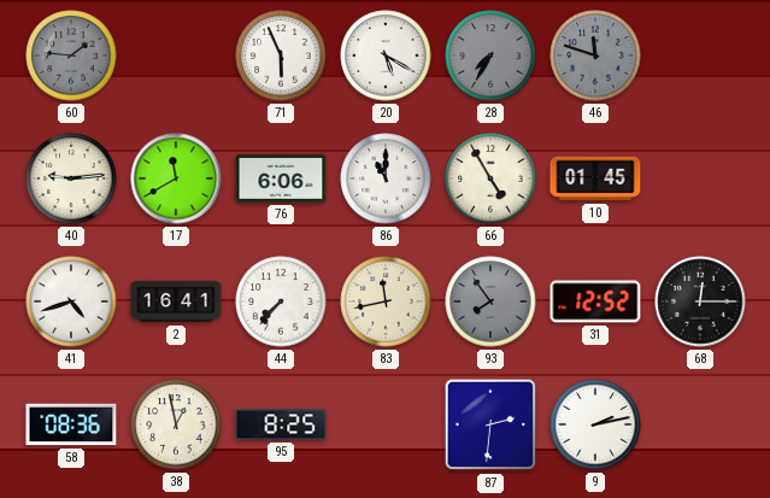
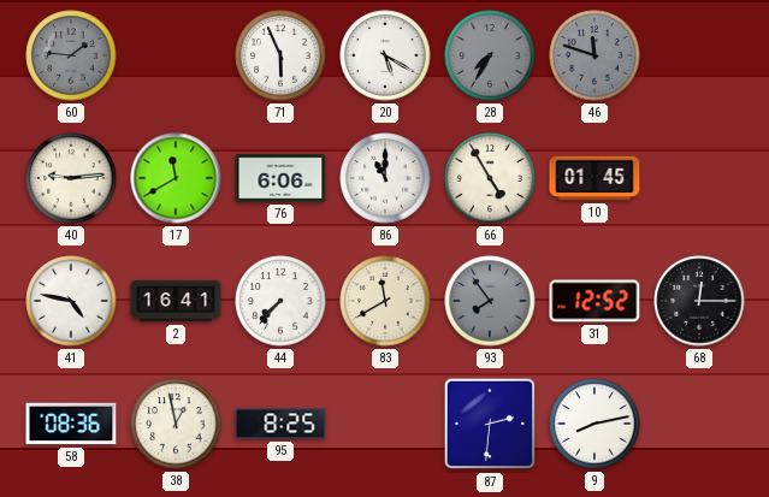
41: 4:42 -> 4:47
83: 11:43 -> 11:40
9: 2:13 -> 8:13
